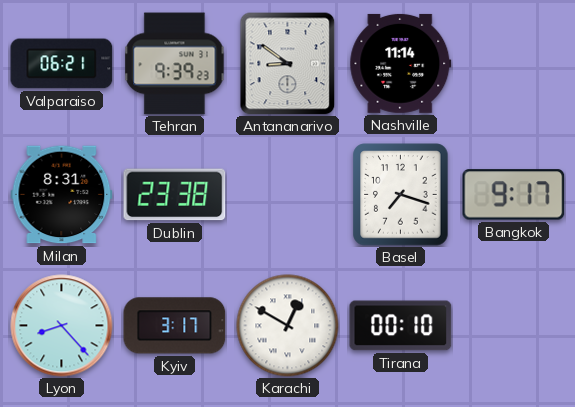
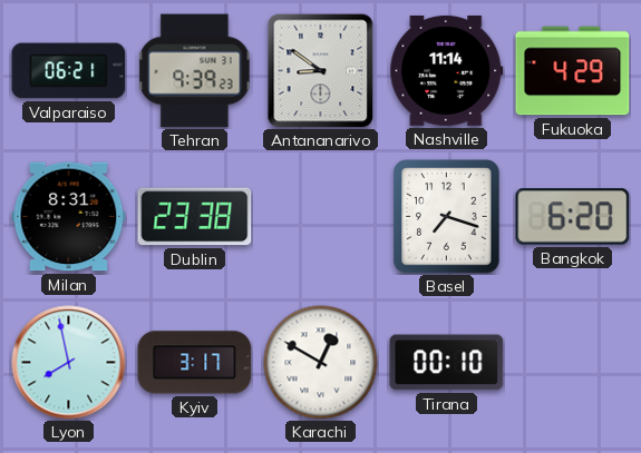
Fukuoka: none -> 4:29
Bangkok: 9:17 -> 6:20
Lyon: 8:23 -> 7:58
